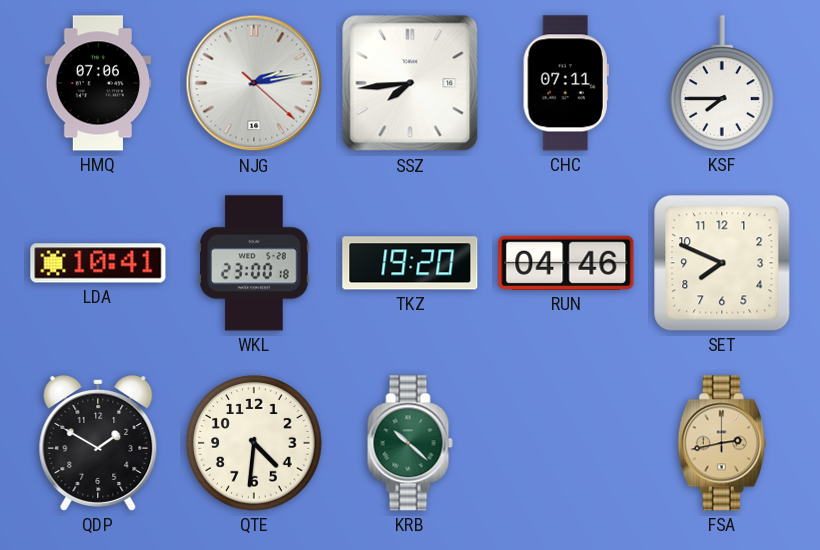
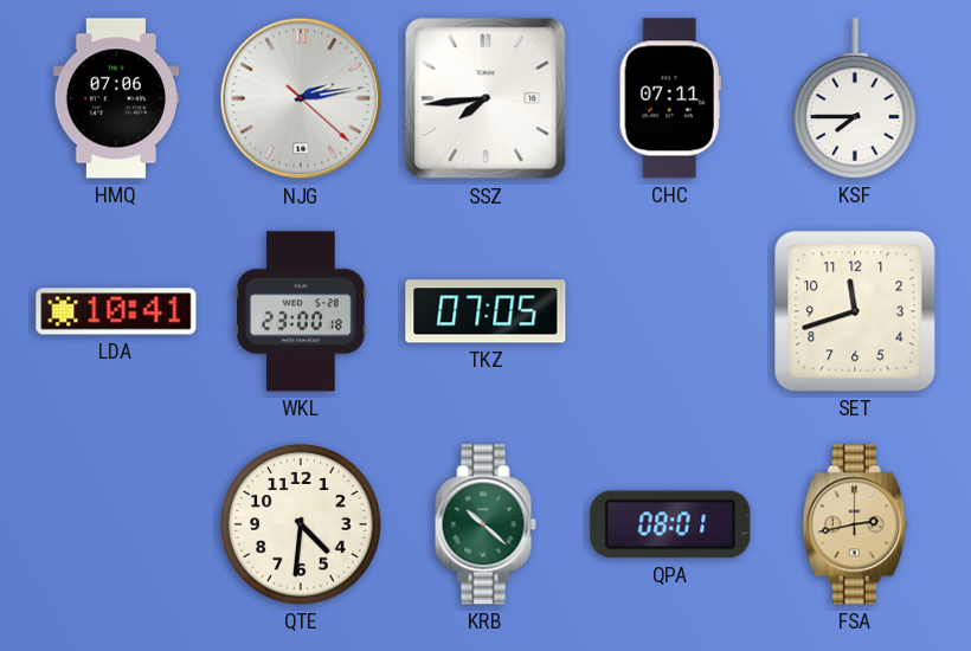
TKZ: 19:20 -> 07:05
RUN: 04:46 -> none
SET: 7:49 -> 11:42
QDP: 1:50 -> none
QPA: none -> 08:01
